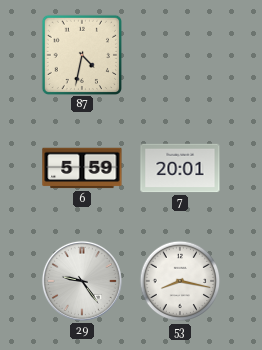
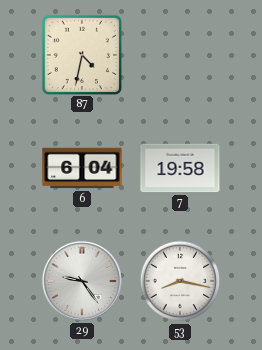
6: 5:59 -> 6:04
7: 20:01 -> 19:58
